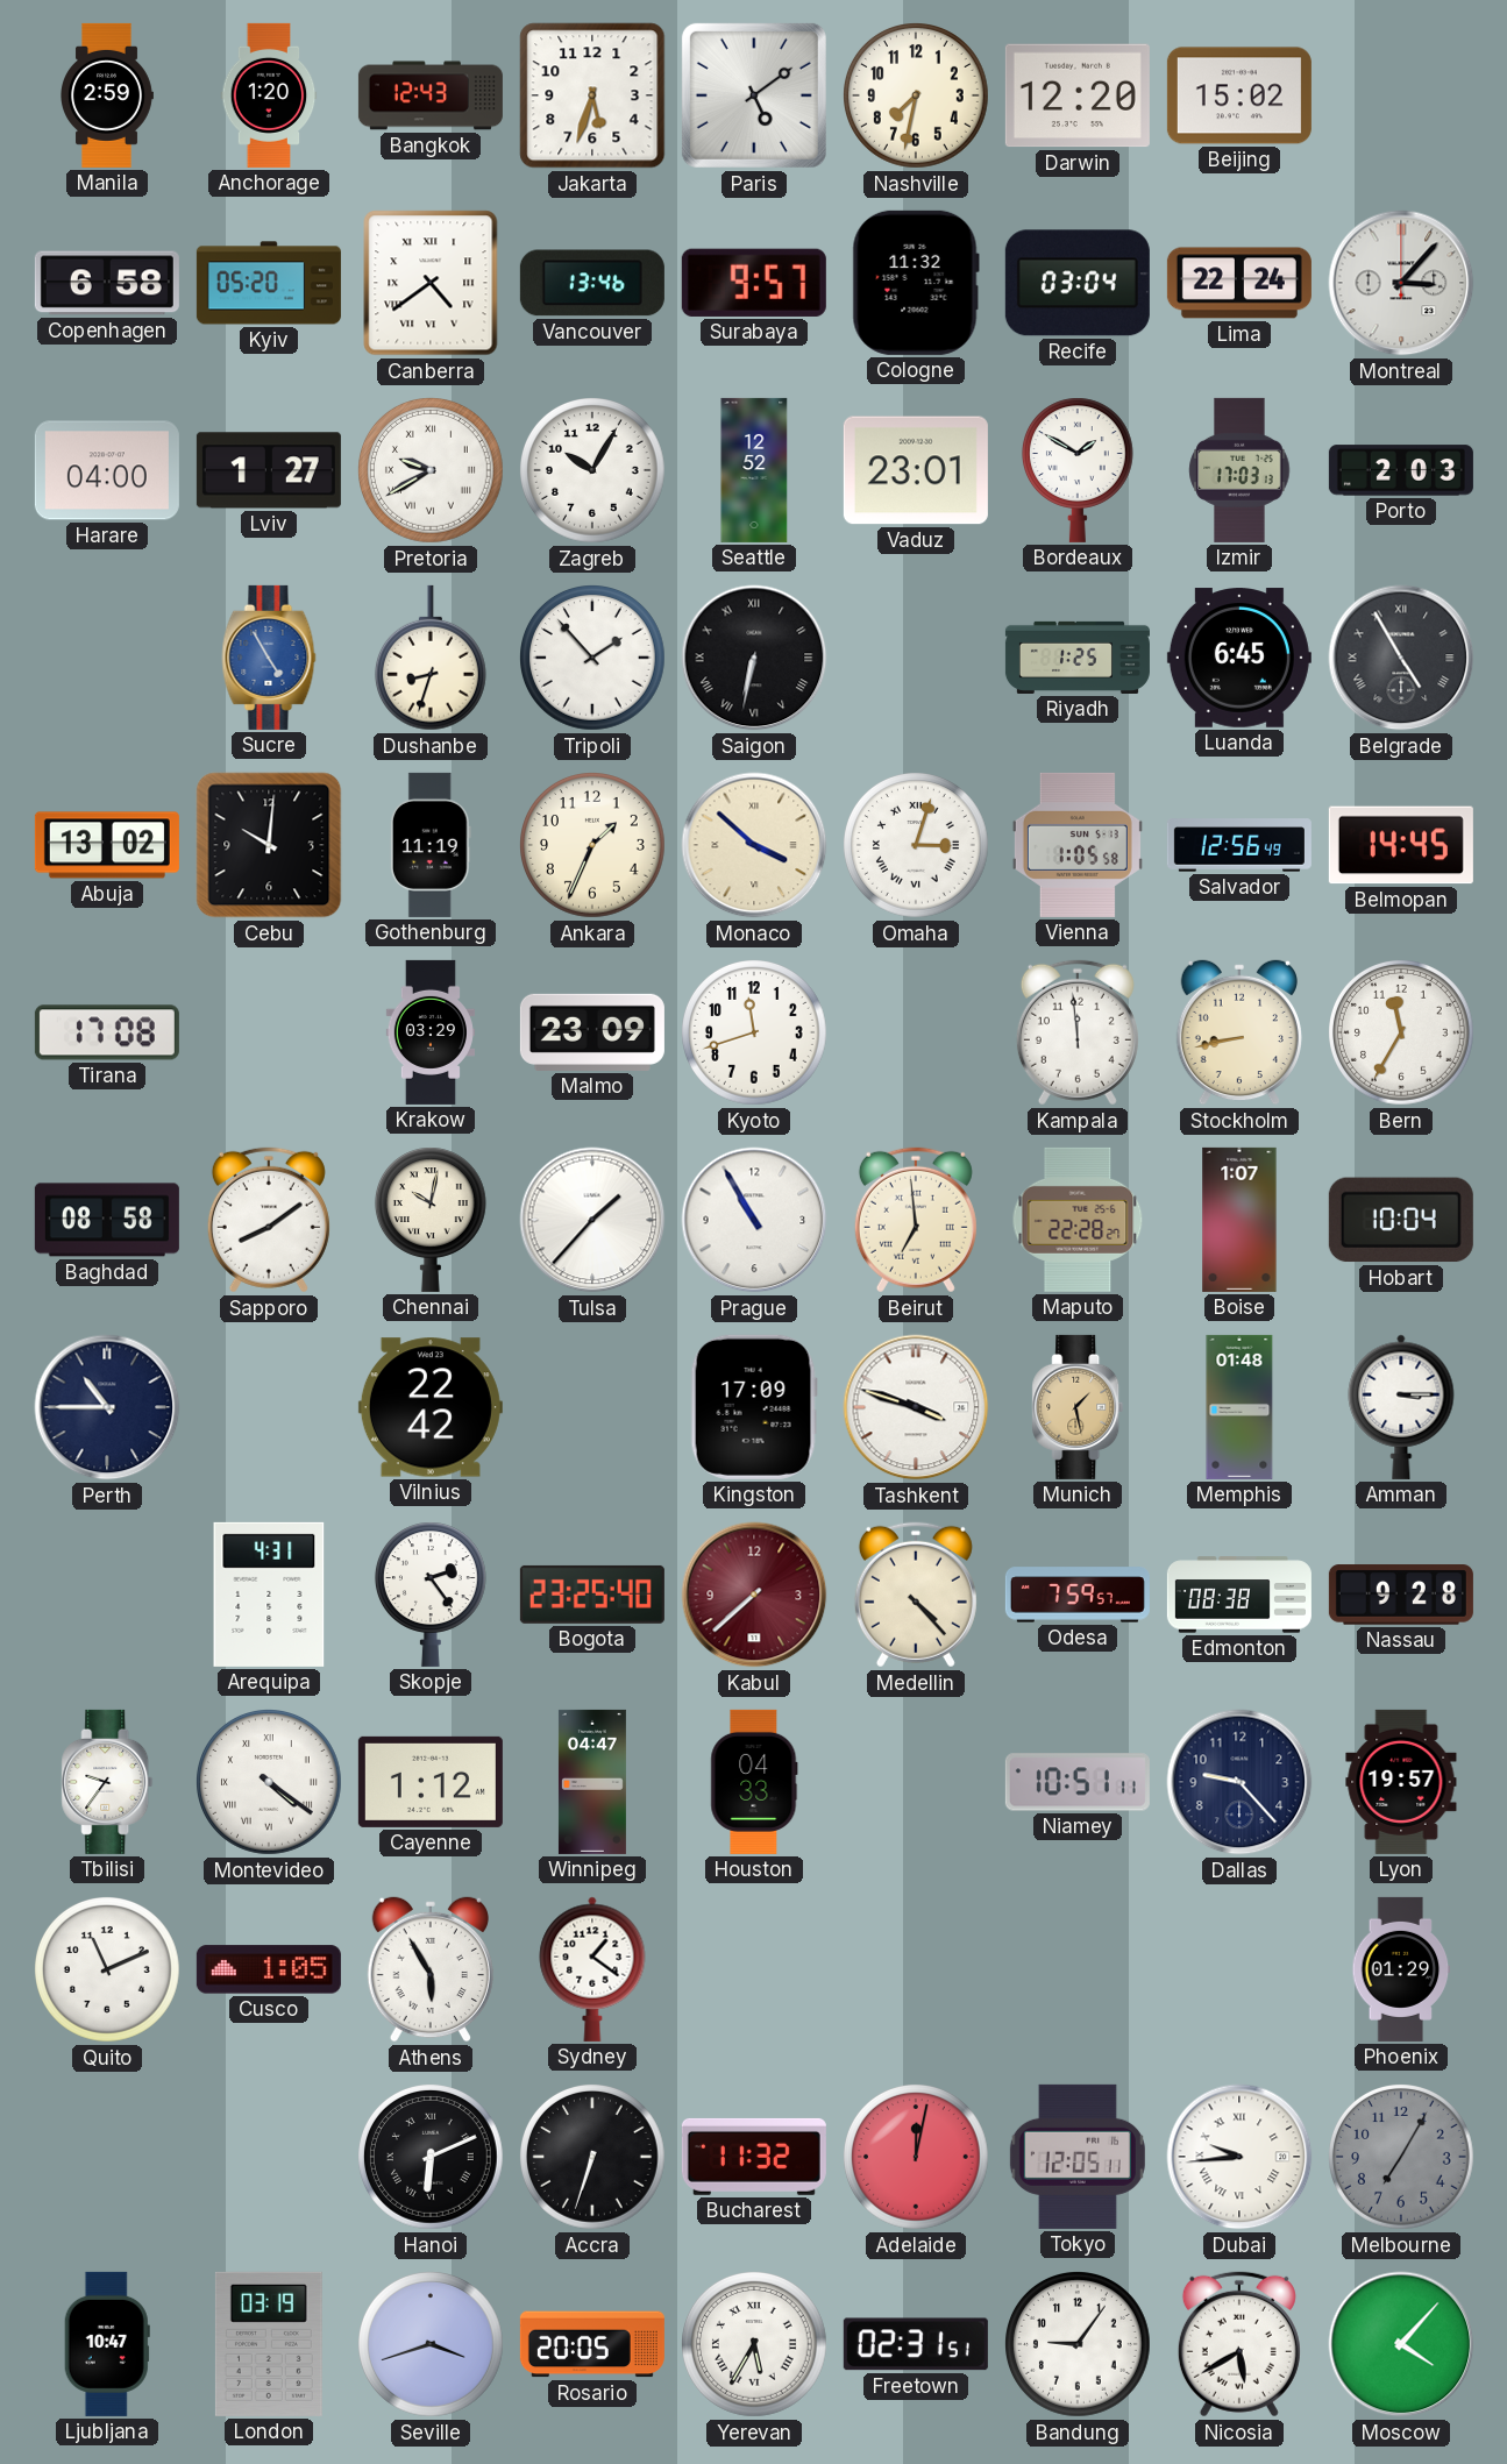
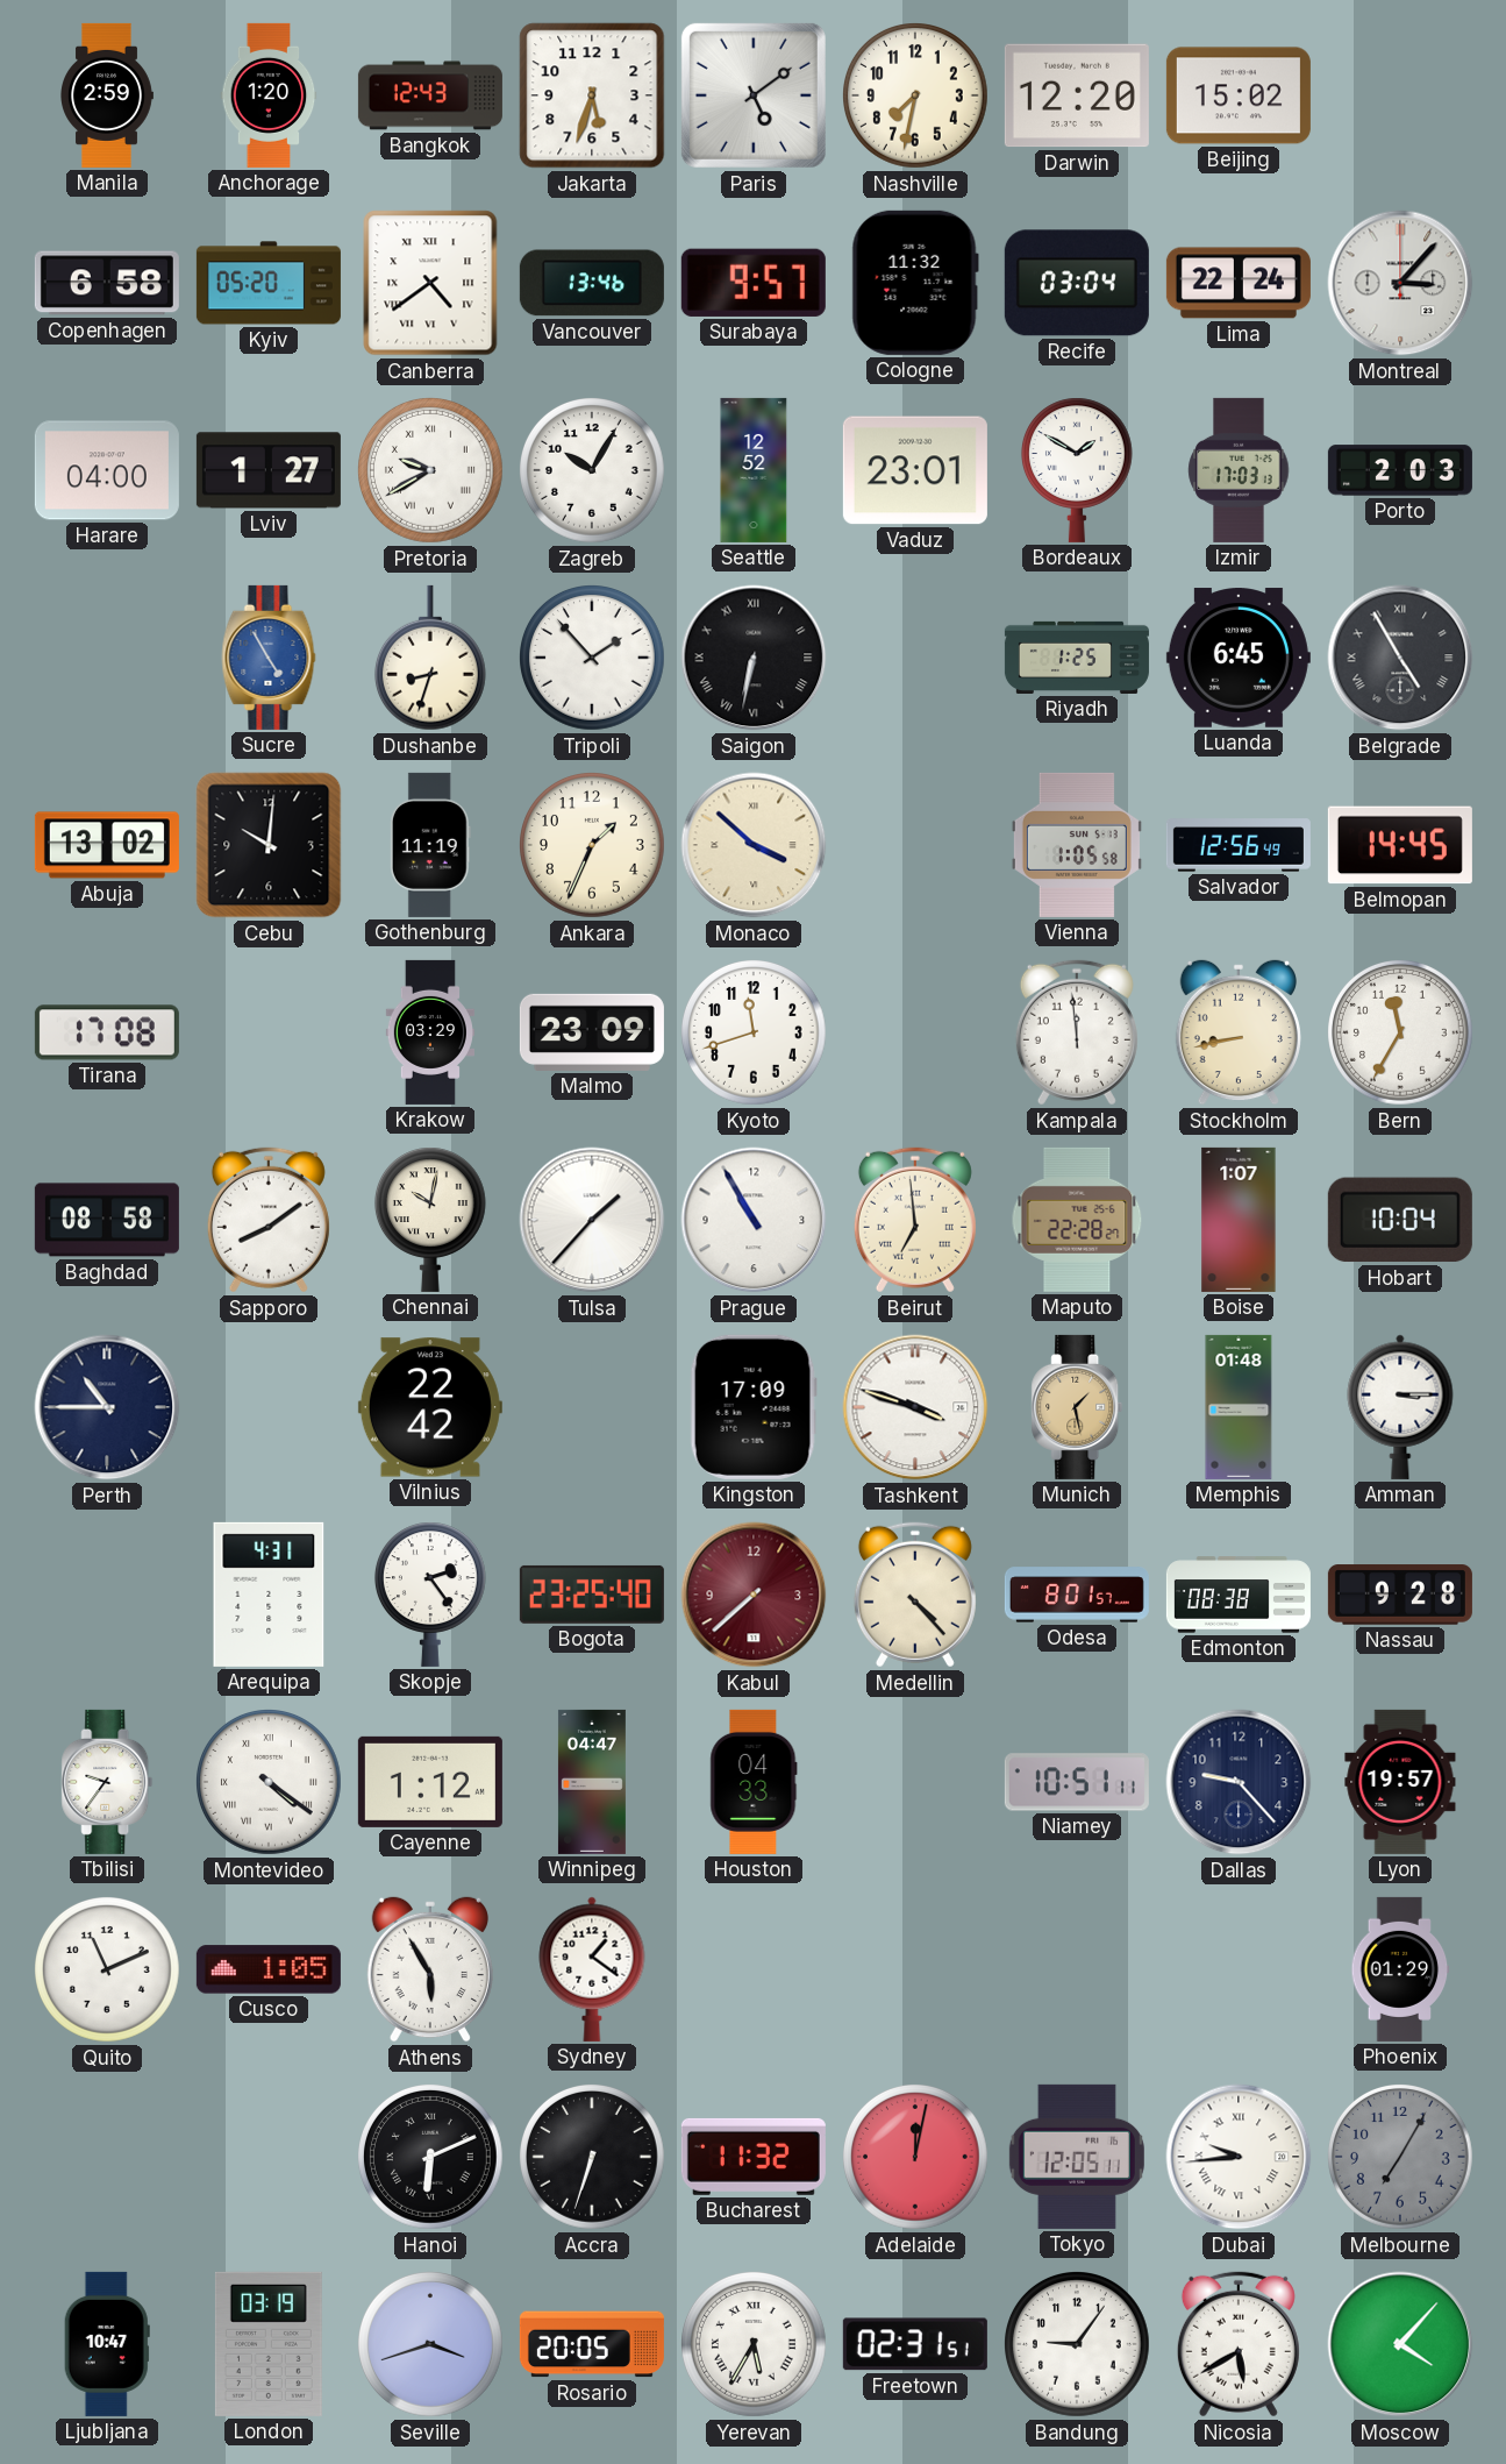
Omaha: 3:03 -> none
Odesa: 7:59 -> 8:01
